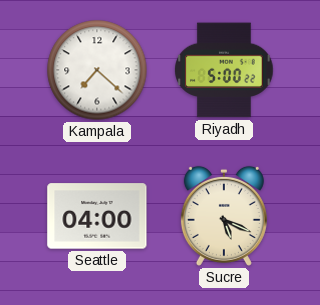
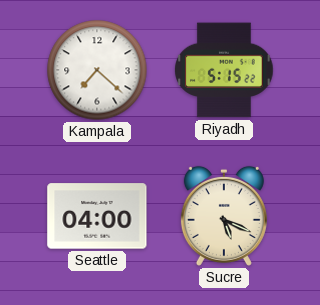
Riyadh: 5:00 -> 5:15
